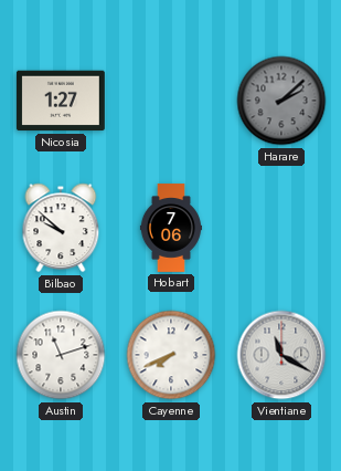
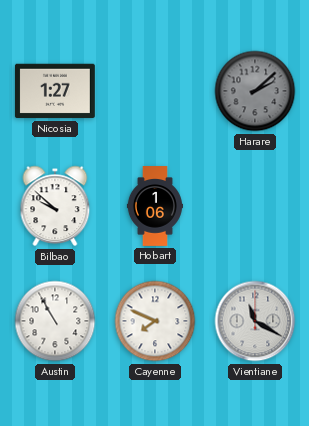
Hobart: 7:06 -> 1:06
Austin: 11:12 -> 10:55
Cayenne: 7:41 -> 7:49
